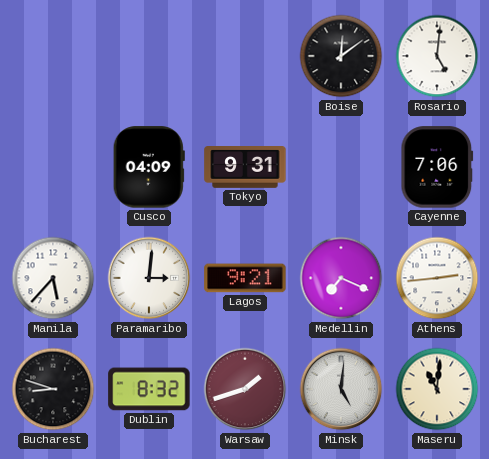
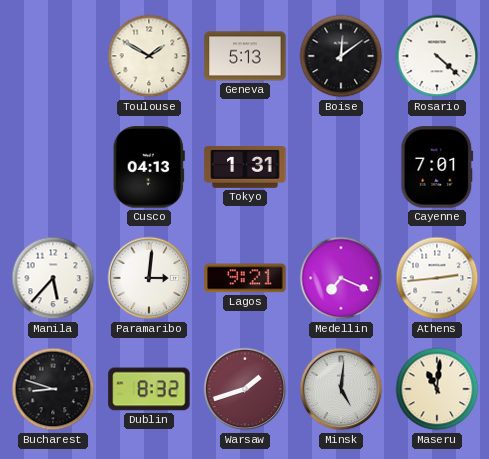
Toulouse: none -> 1:50
Geneva: none -> 5:13
Rosario: 5:01 -> 4:22
Cusco: 04:09 -> 04:13
Tokyo: 9:31 -> 1:31
Cayenne: 7:06 -> 7:01
